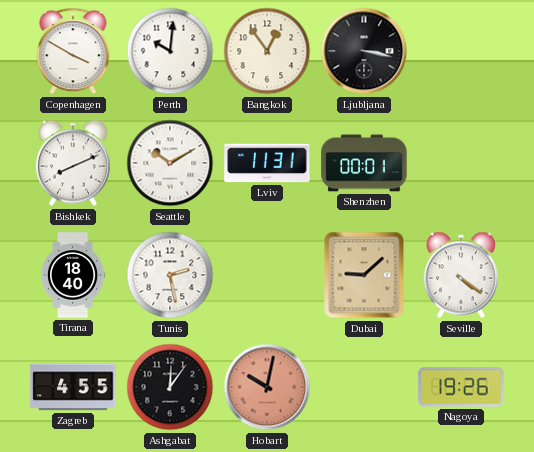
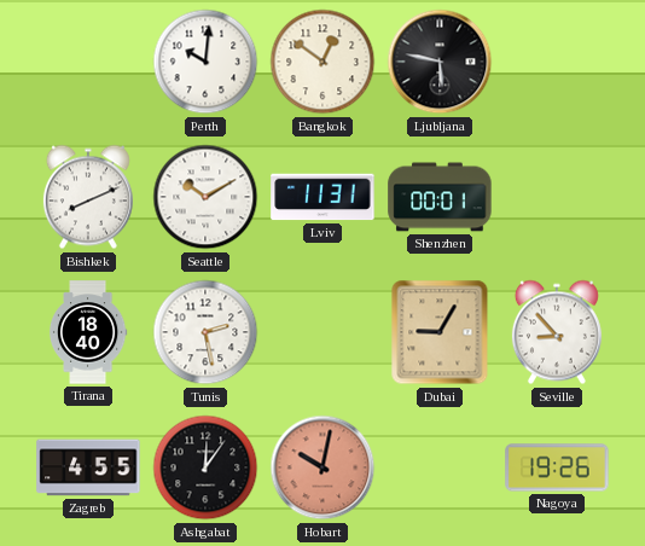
Copenhagen: 3:50 -> none
Bangkok: 12:54 -> 12:51
Ljubljana: 3:17 -> 5:47
Dubai: 9:08 -> 9:05
Seville: 4:21 -> 8:53
